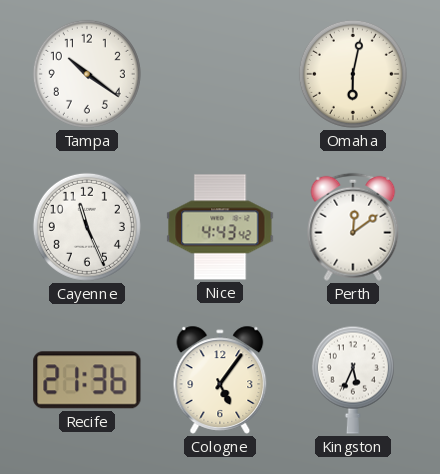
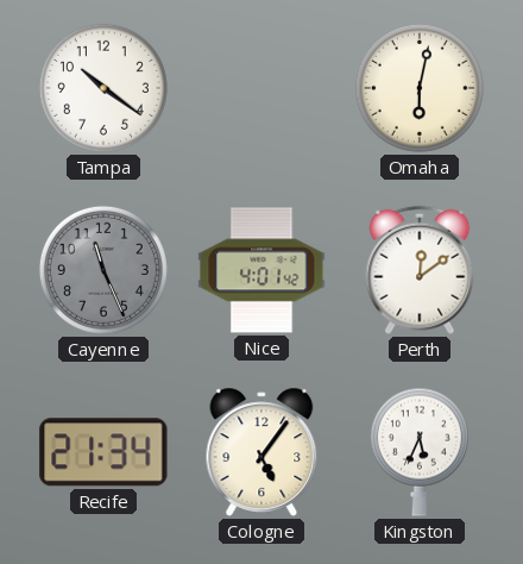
Cayenne dial: white -> grey
Nice: 4:43 -> 4:01
Recife: 21:36 -> 21:34
